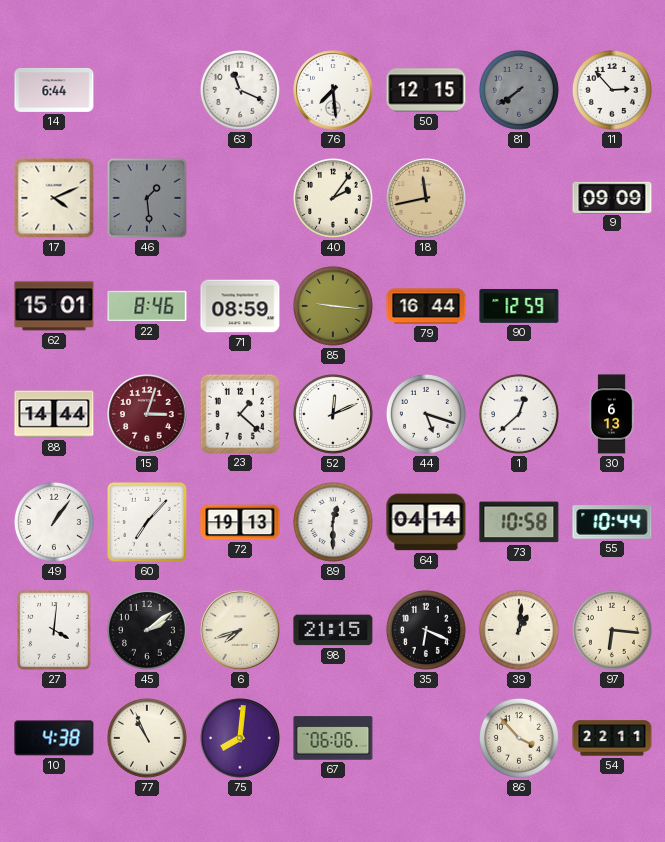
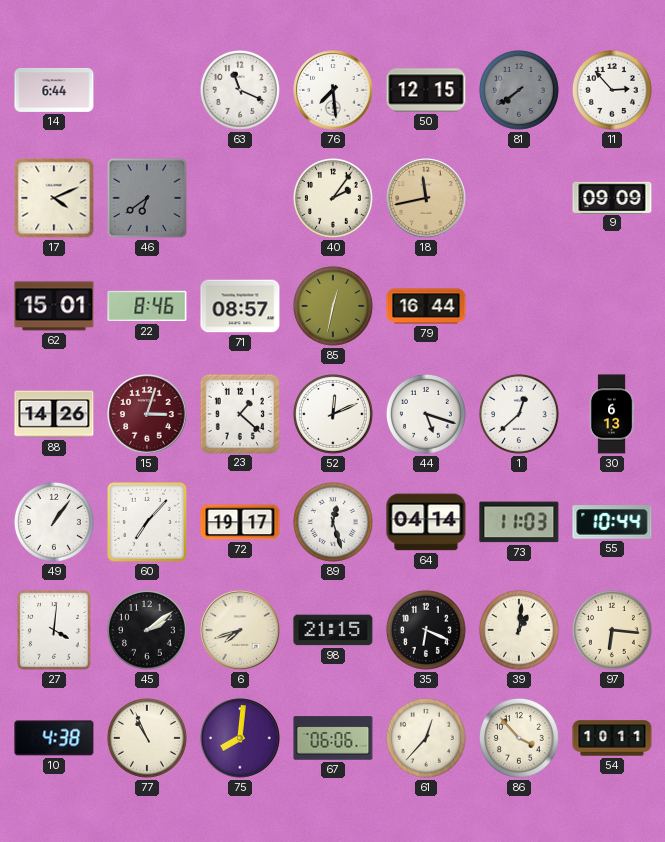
46: 1:29 -> 6:39
71: 08:59 -> 08:57
85: 9:16 -> 12:32
90: 12:59 -> none
88: 14:44 -> 14:26
72: 19:13 -> 19:17
89: 12:30 -> 12:27
73: 10:58 -> 11:03
61: none -> 12:37
54: 22:11 -> 10:11
